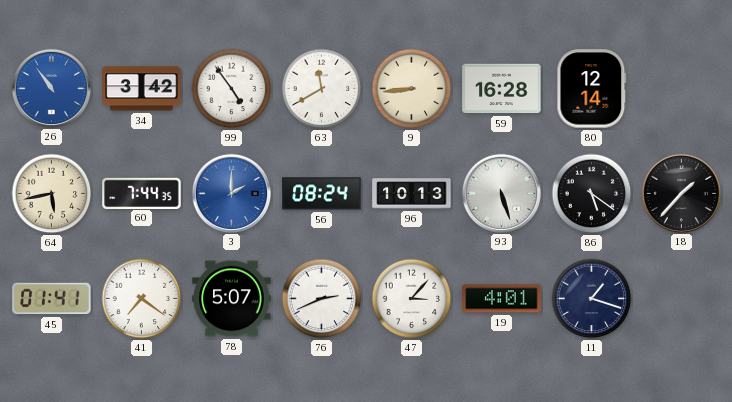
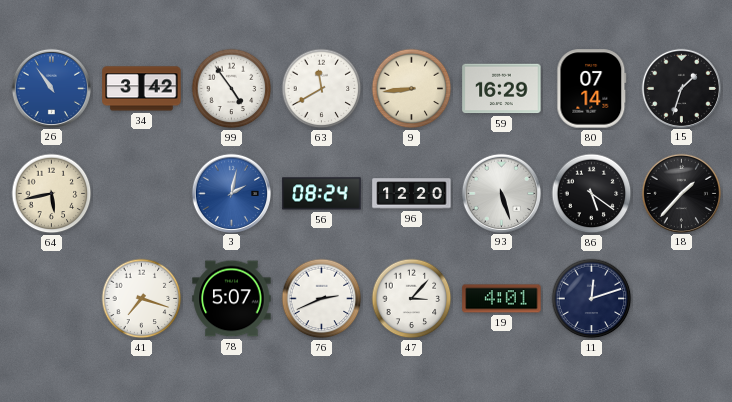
59: 16:28 -> 16:29
80: 12:14 -> 07:14
15: none -> 1:33
60: 7:44 -> none
3: 2:00 -> 2:02
96: 10:13 -> 12:20
45: 01:41 -> none
41: 7:21 -> 7:18
11: 1:18 -> 12:12
